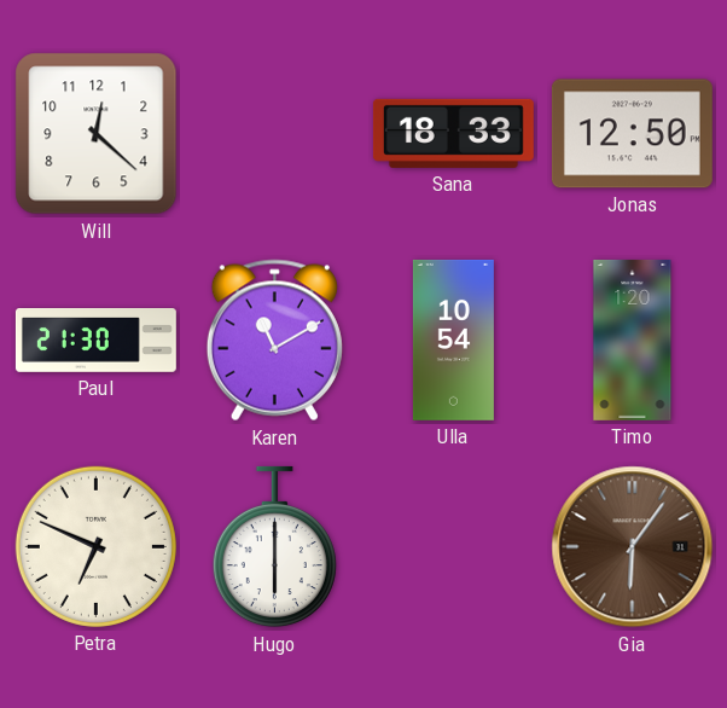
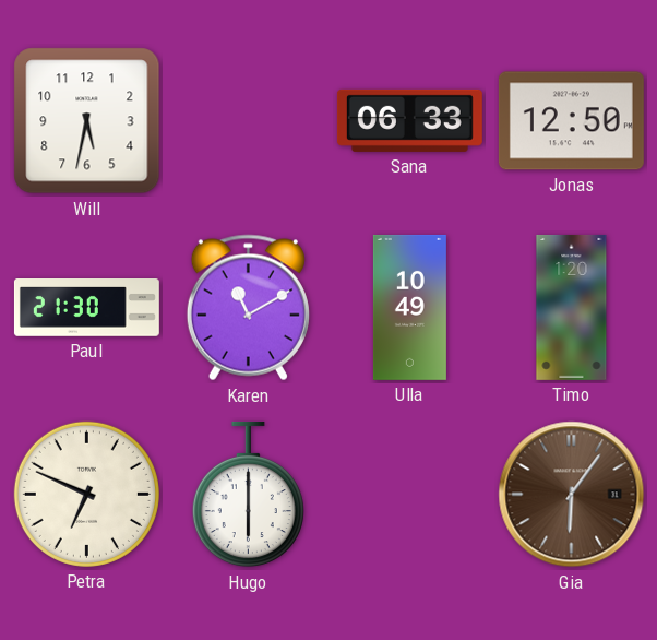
Will: 12:22 -> 5:32
Sana: 18:33 -> 06:33
Ulla: 10:54 -> 10:49
